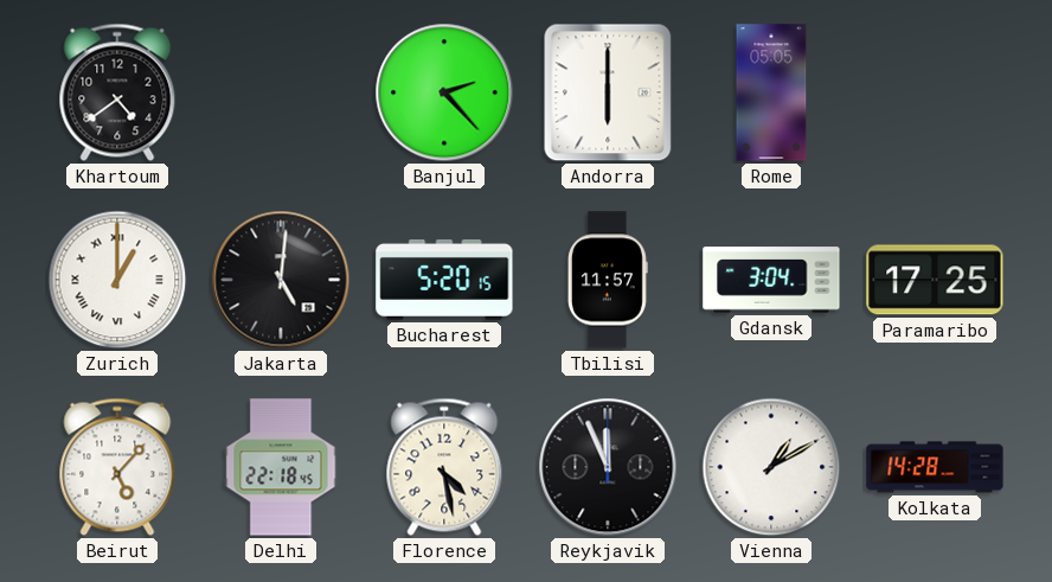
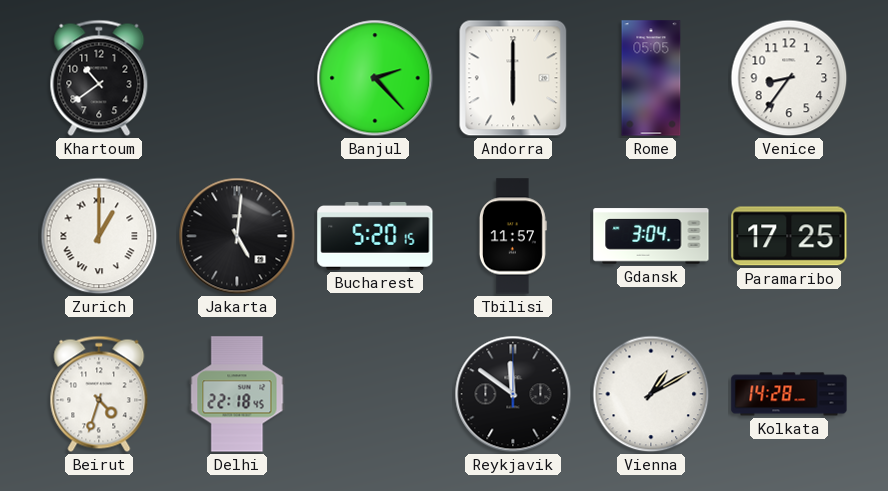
Khartoum: 4:39 -> 10:39
Venice: none -> 8:36
Beirut: 5:07 -> 4:33
Florence: 4:28 -> none
Reykjavik: 11:56 -> 11:51
